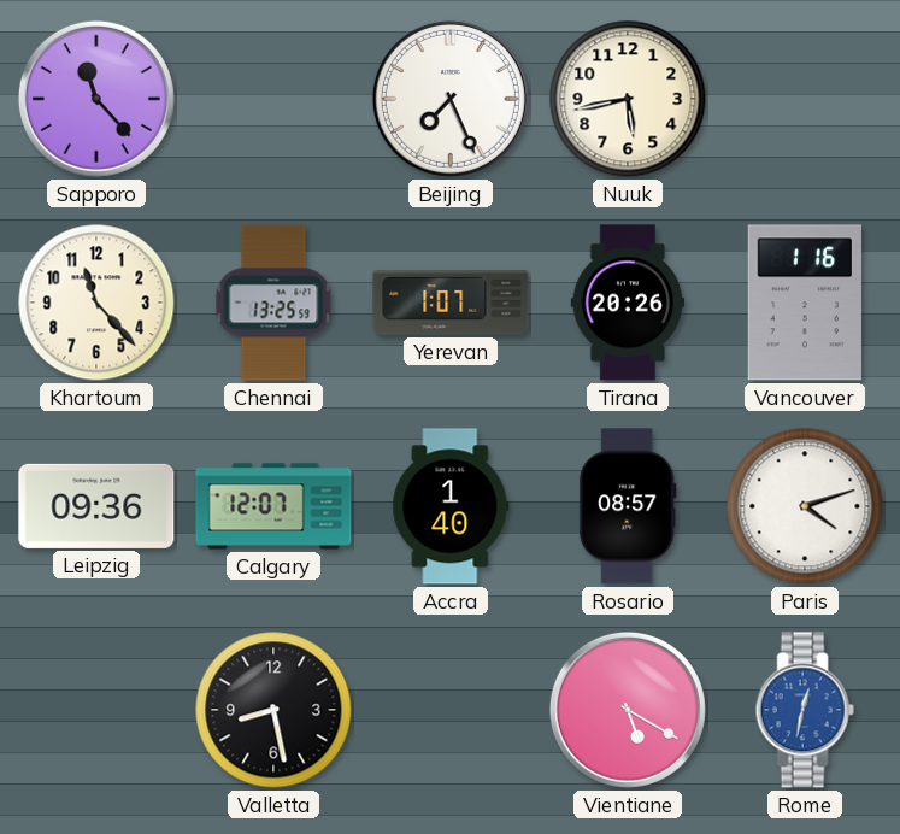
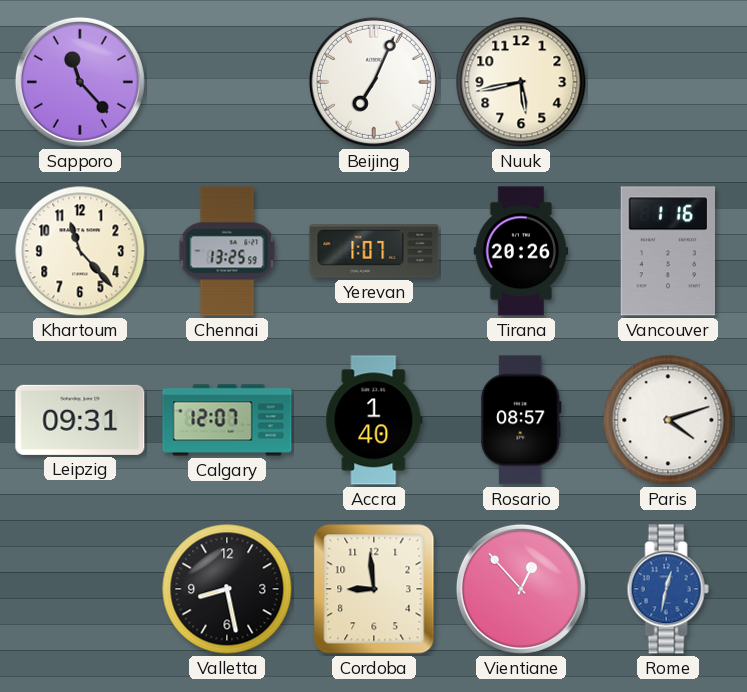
Beijing: 7:26 -> 7:04
Leipzig: 09:36 -> 09:31
Cordoba: none -> 8:59
Vientiane: 5:20 -> 12:53
